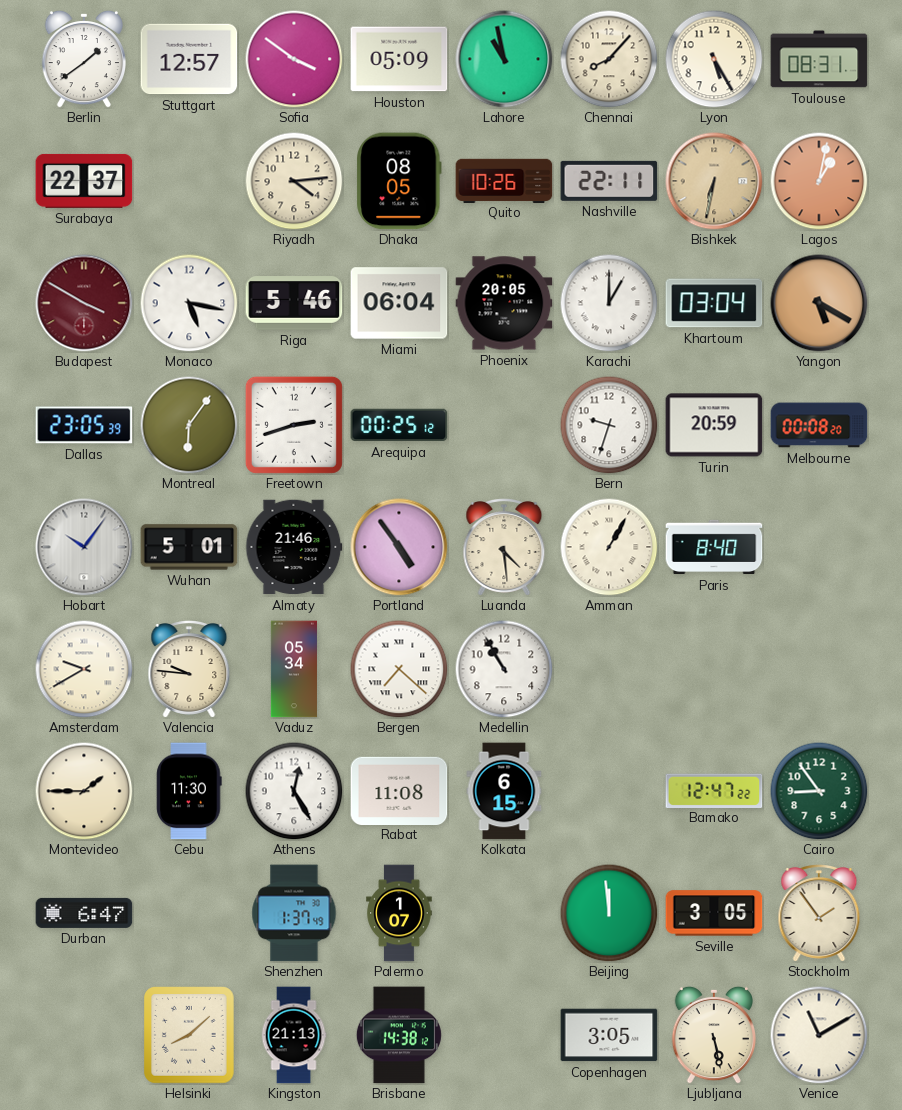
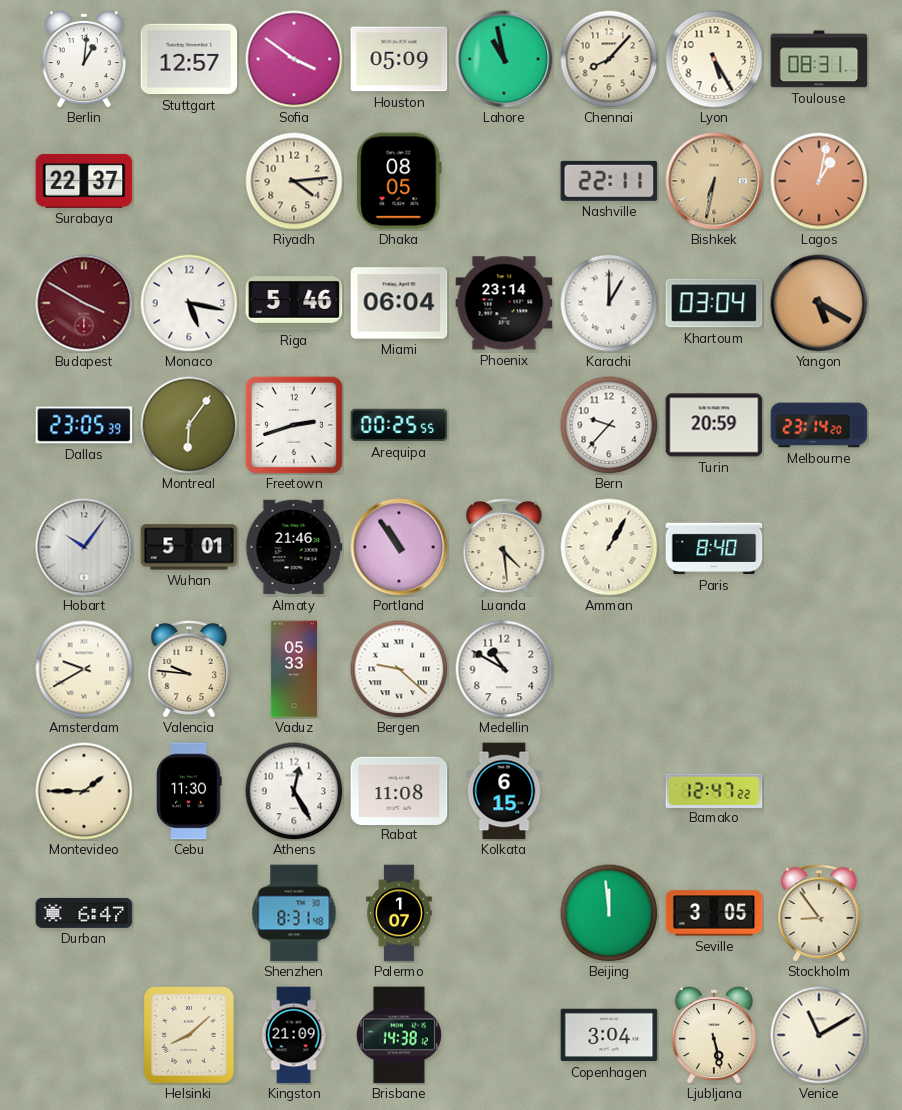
Berlin: 1:39 -> 1:01
Quito: 10:26 -> none
Phoenix: 20:05 -> 23:14
Arequipa: 00:25:12 -> 00:25:55
Bern: 9:33 -> 9:37
Melbourne: 00:08 -> 23:14
Portland: 4:54 -> 10:54
Vaduz: 05:34 -> 05:33
Bergen: 7:22 -> 9:22
Medellin: 10:55 -> 10:50
Cairo: 8:54 -> none
Shenzhen: 1:37 -> 8:31
Stockholm: 1:54 -> 8:54
Kingston: 21:13 -> 21:09
Copenhagen: 3:05 -> 3:04
